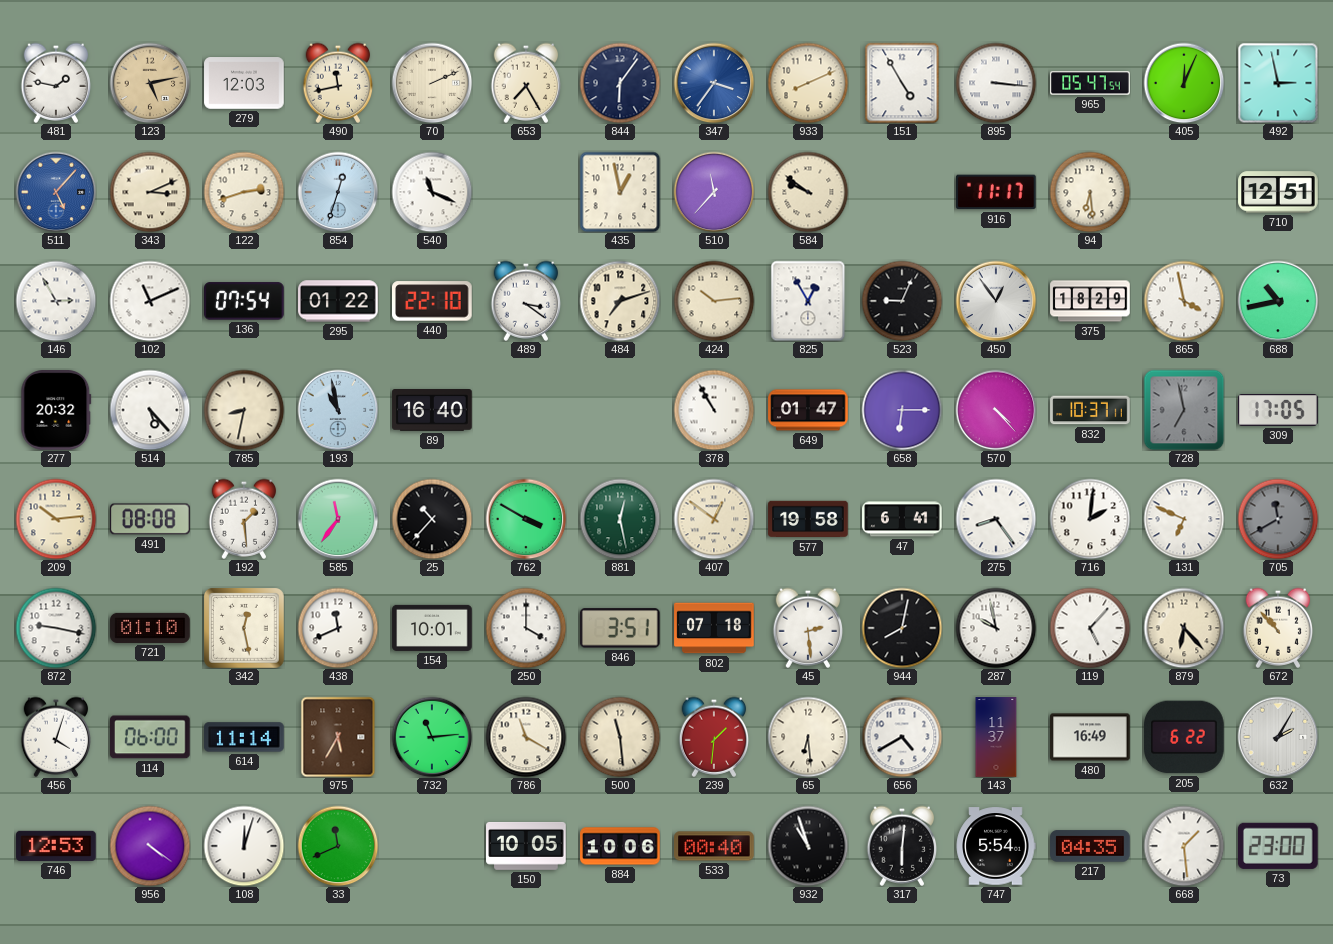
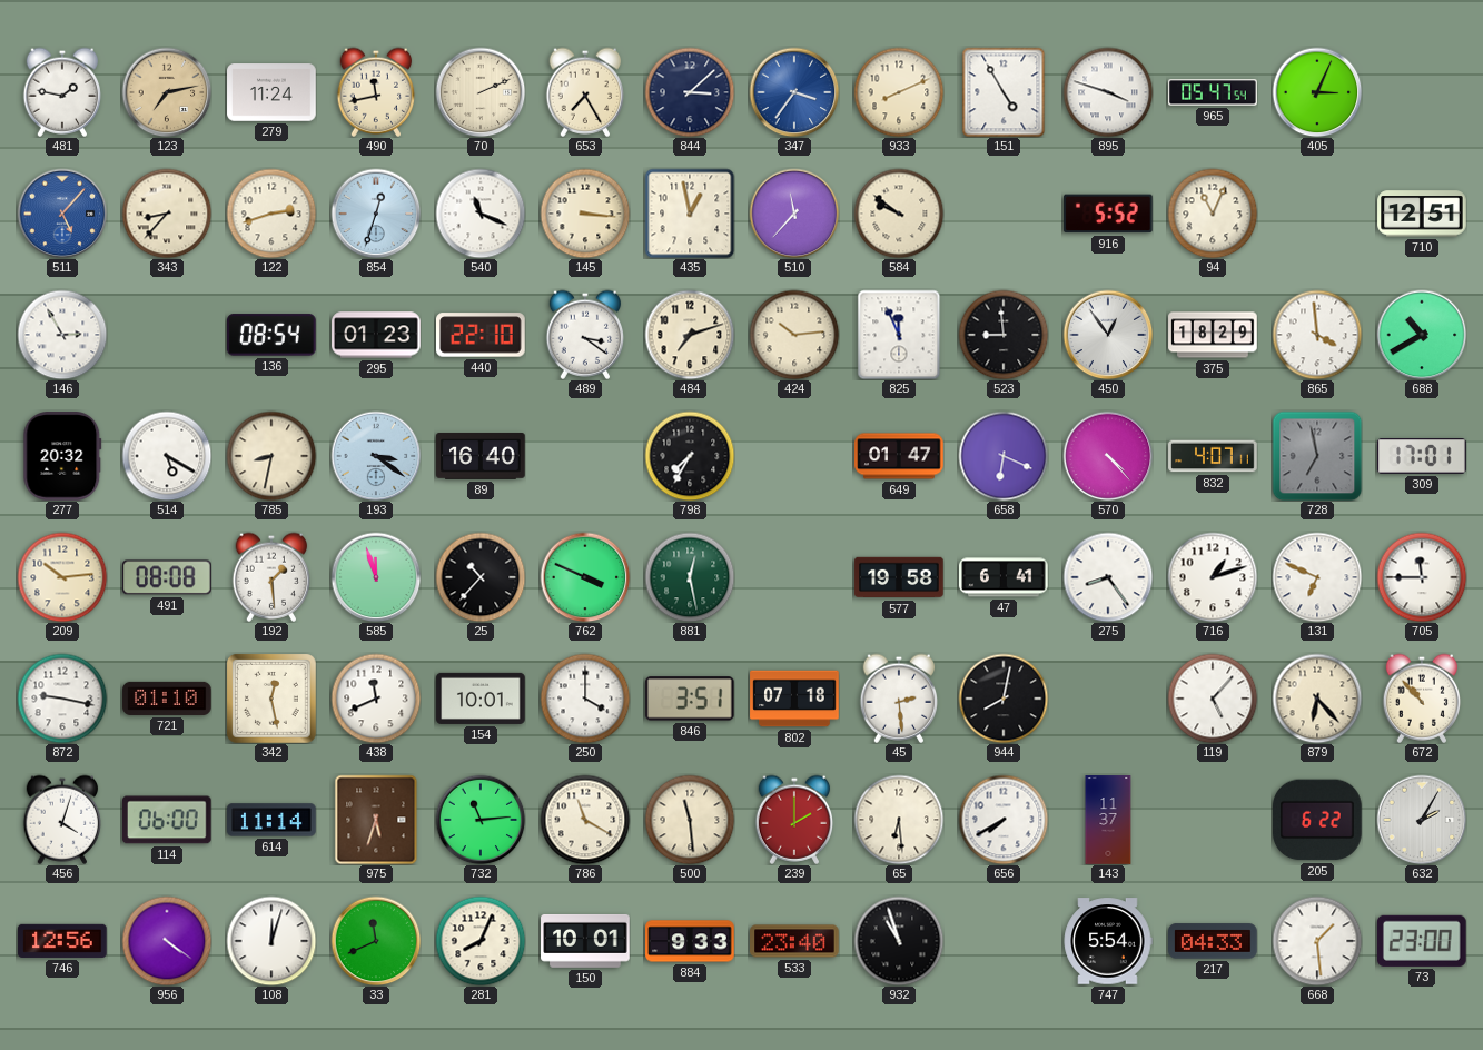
123: 5:13 -> 7:13
279: 12:03 -> 11:24
844: 6:06 -> 3:08
895: 3:16 -> 3:48
405: 12:04 -> 3:04
492: 2:58 -> none
343: 3:11 -> 8:37
145: none -> 3:16
916: 11:17 -> 5:52
94: 6:29 -> 11:04
102: 11:11 -> none
136: 07:54 -> 08:54
295: 01:22 -> 01:23
825: 12:55 -> 11:56
523: 9:04 -> 8:59
865: 3:58 -> 3:59
688: 10:43 -> 10:40
514: 5:23 -> 5:20
193: 10:58 -> 3:21
798: none -> 7:35
378: 10:55 -> none
658: 6:15 -> 6:19
832: 10:37 -> 4:07
309: 17:05 -> 17:01
585: 11:36 -> 11:57
762: 3:50 -> 3:49
407: 12:51 -> none
716: 2:01 -> 1:12
705: 11:40 -> 11:45
705 dial: grey -> white
287: 9:58 -> none
975: 5:35 -> 5:33
239: 1:31 -> 2:00
656: 4:40 -> 7:40
480: 16:49 -> none
746: 12:53 -> 12:56
281: none -> 8:04
150: 10:05 -> 10:01
884: 10:06 -> 9:33
533: 00:40 -> 23:40
317: 6:01 -> none
217: 04:35 -> 04:33
